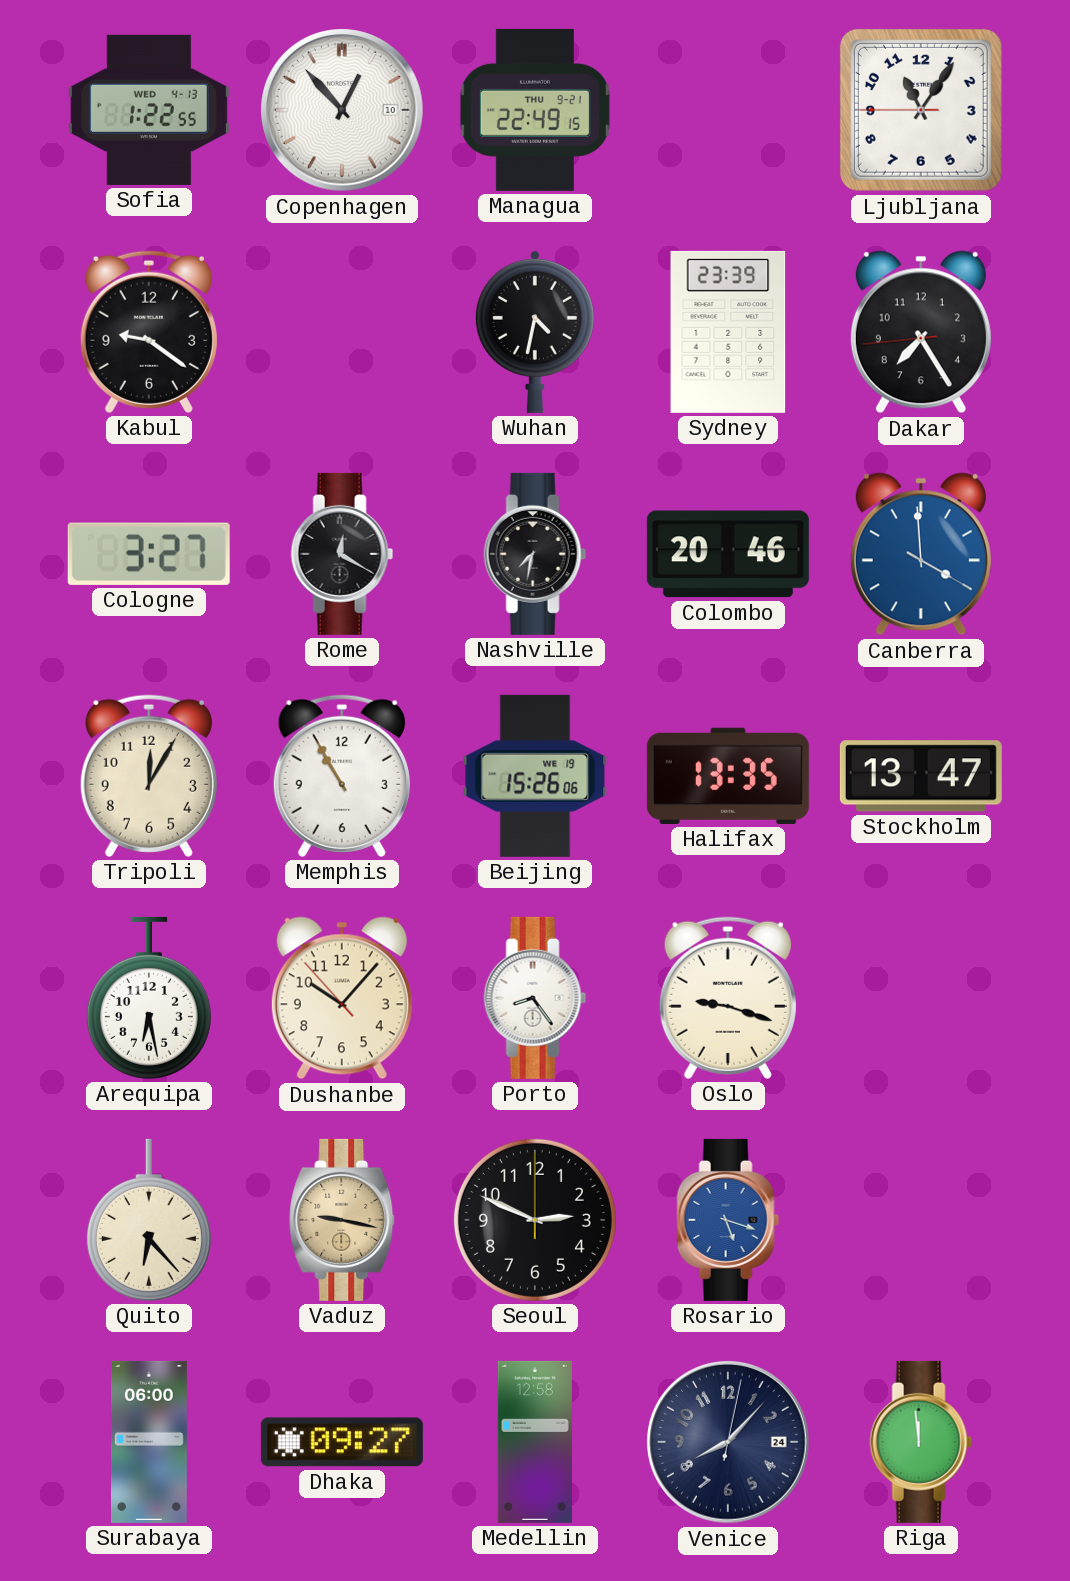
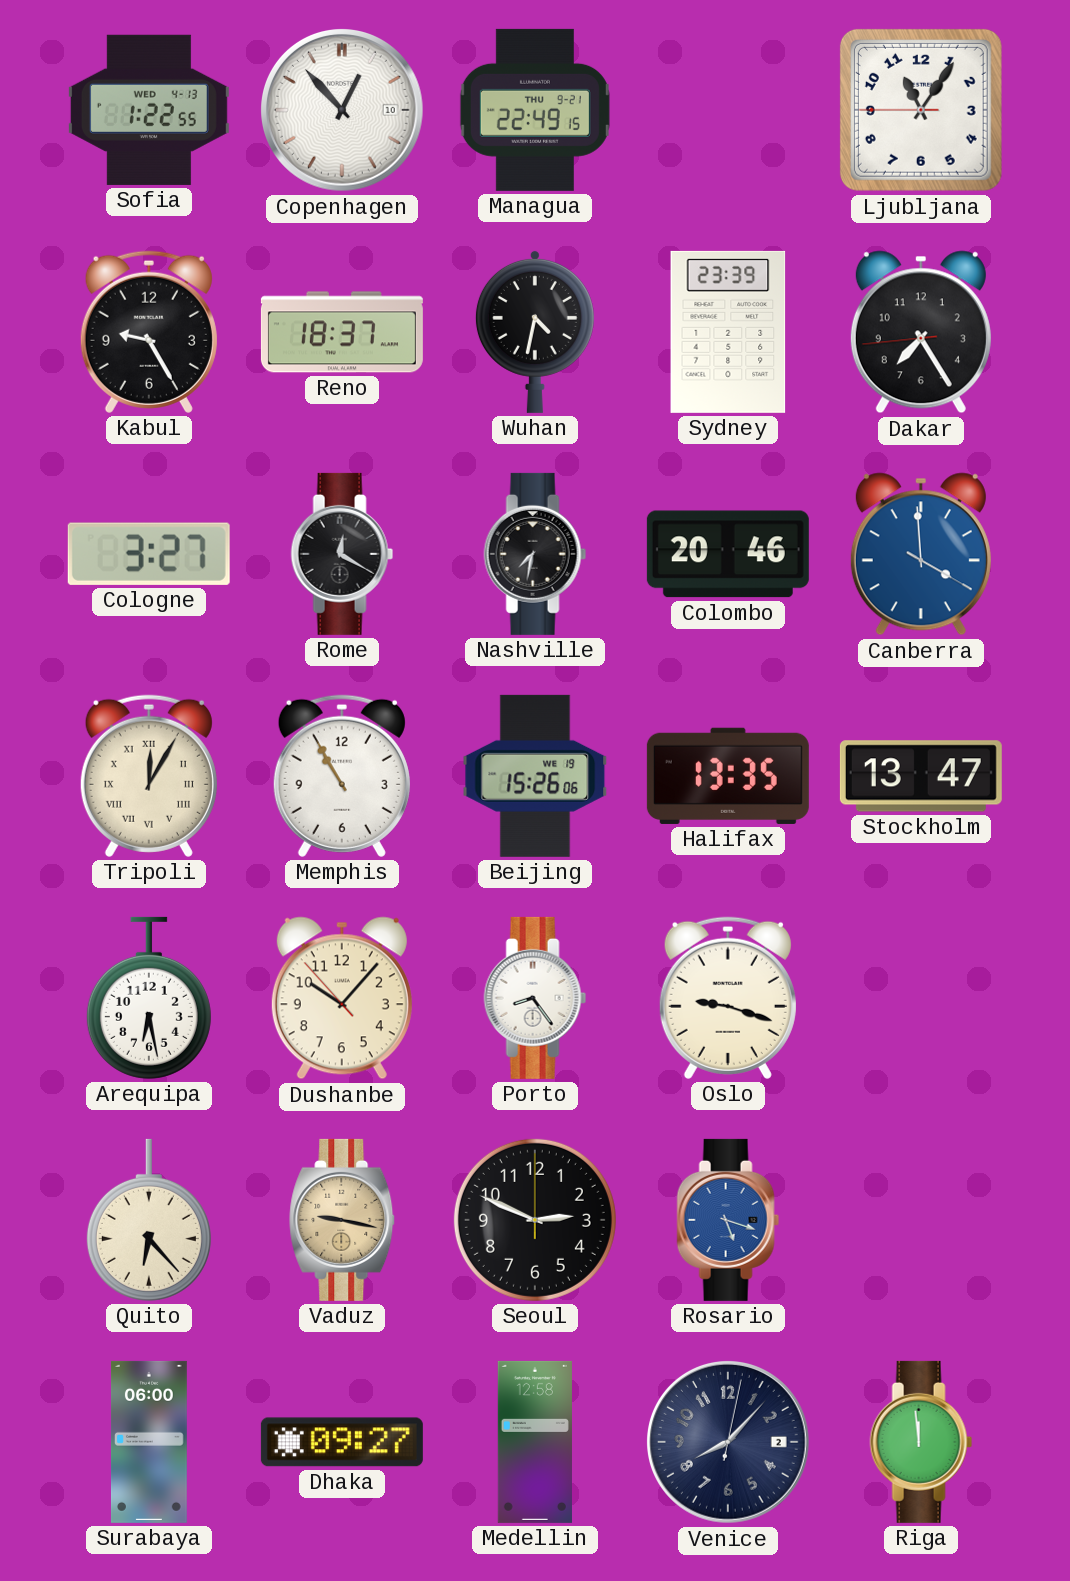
Kabul: 9:21 -> 9:25
Reno: none -> 18:37
Tripoli numerals: Arabic -> Roman
Venice date: 24 -> 2
